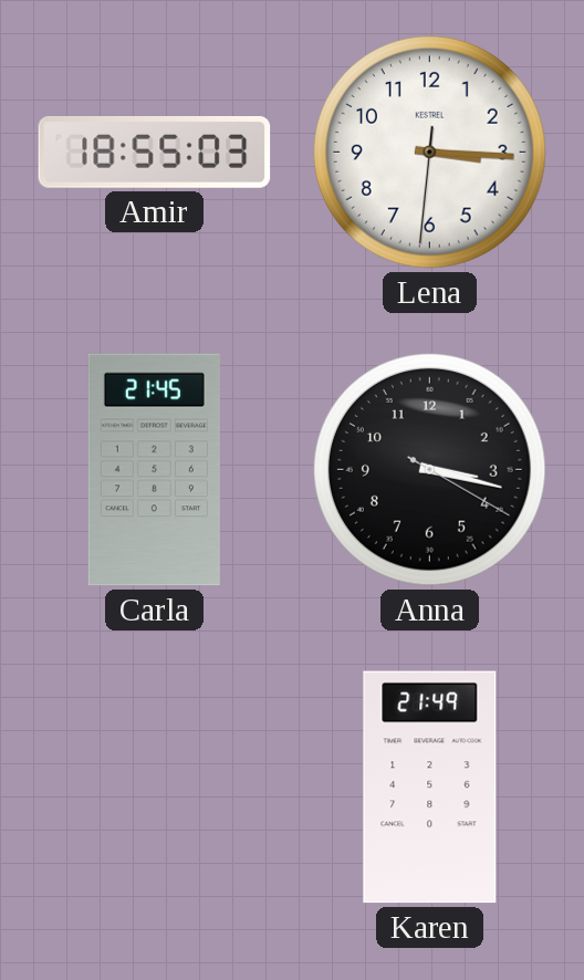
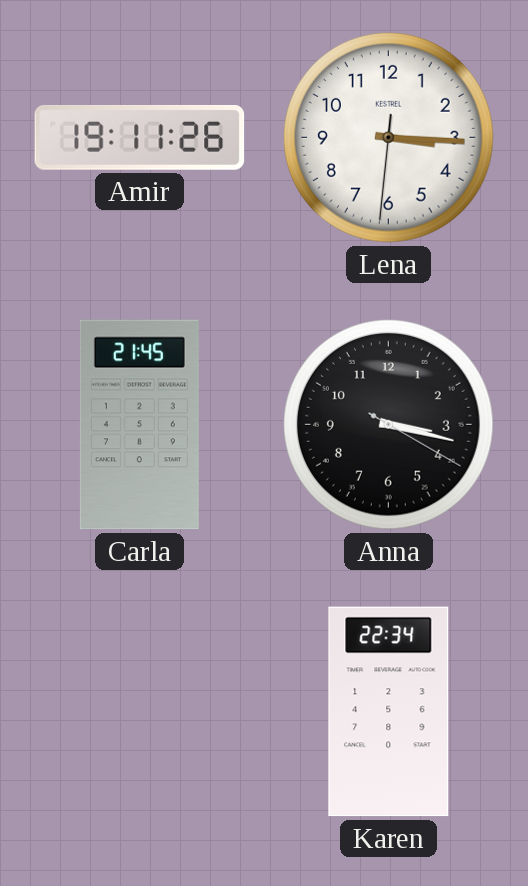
Amir: 18:55 -> 19:11
Karen: 21:49 -> 22:34
